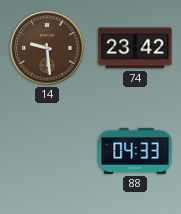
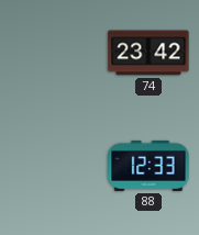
14: 9:29 -> none
88: 04:33 -> 12:33
